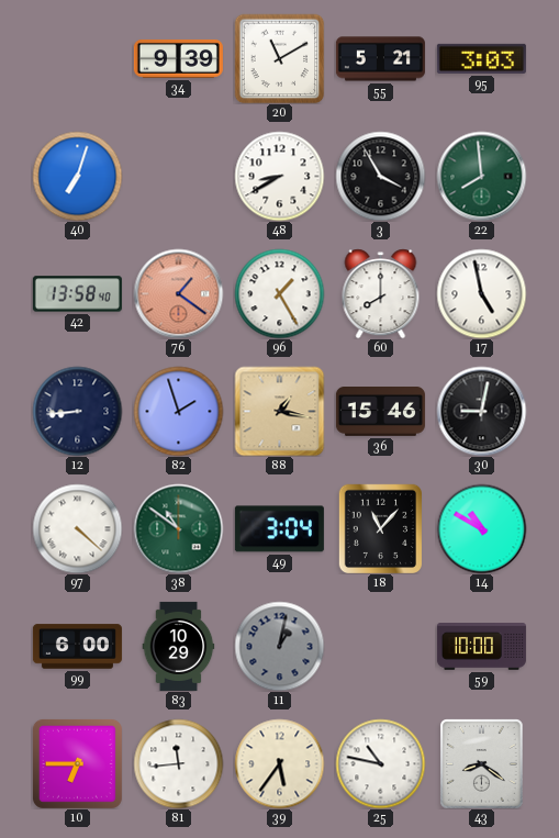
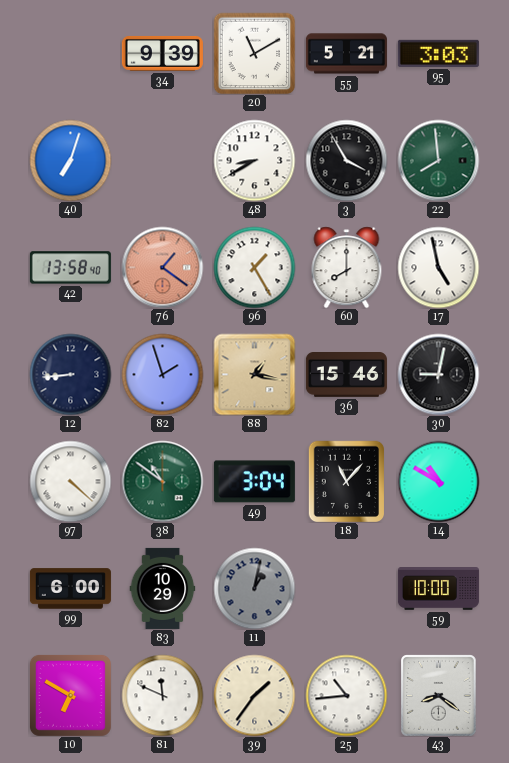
10: 6:45 -> 6:50
81: 11:44 -> 11:49
39: 5:36 -> 1:36
25: 10:47 -> 10:44
